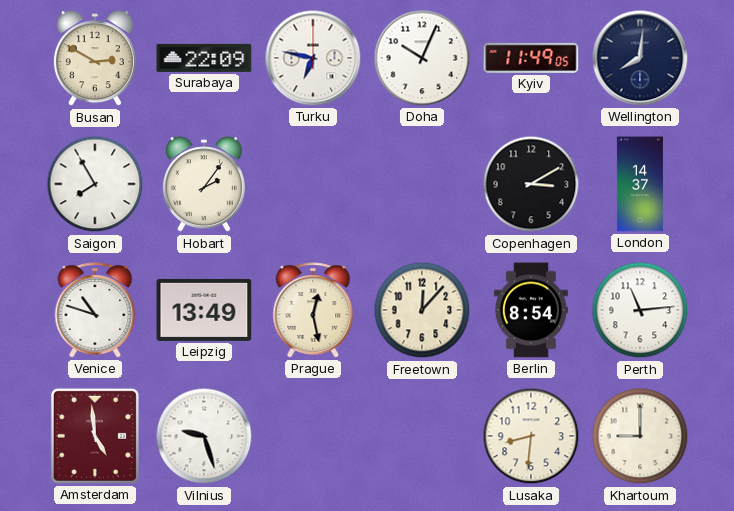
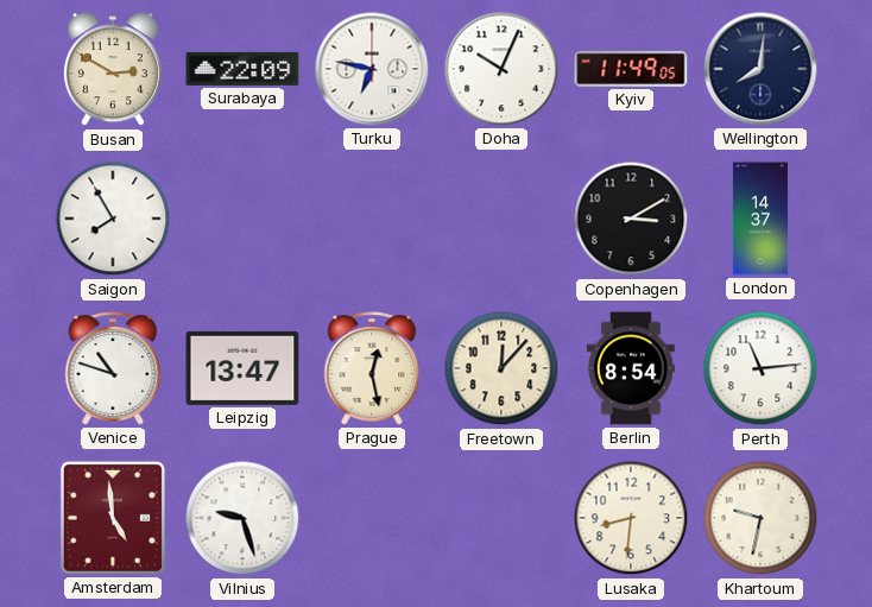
Hobart: 2:06 -> none
Leipzig: 13:49 -> 13:47
Khartoum: 9:00 -> 9:32
